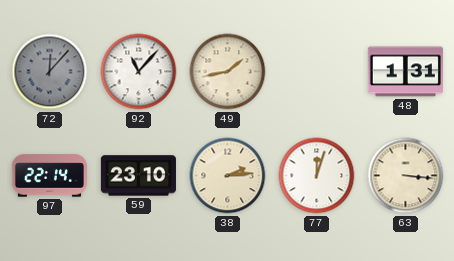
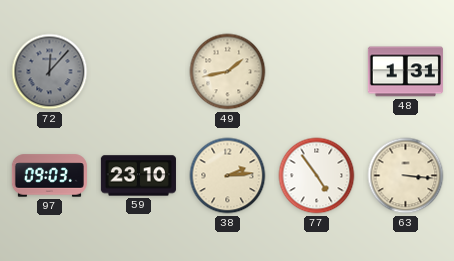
92: 11:07 -> none
97: 22:14 -> 09:03
77: 12:03 -> 4:54
